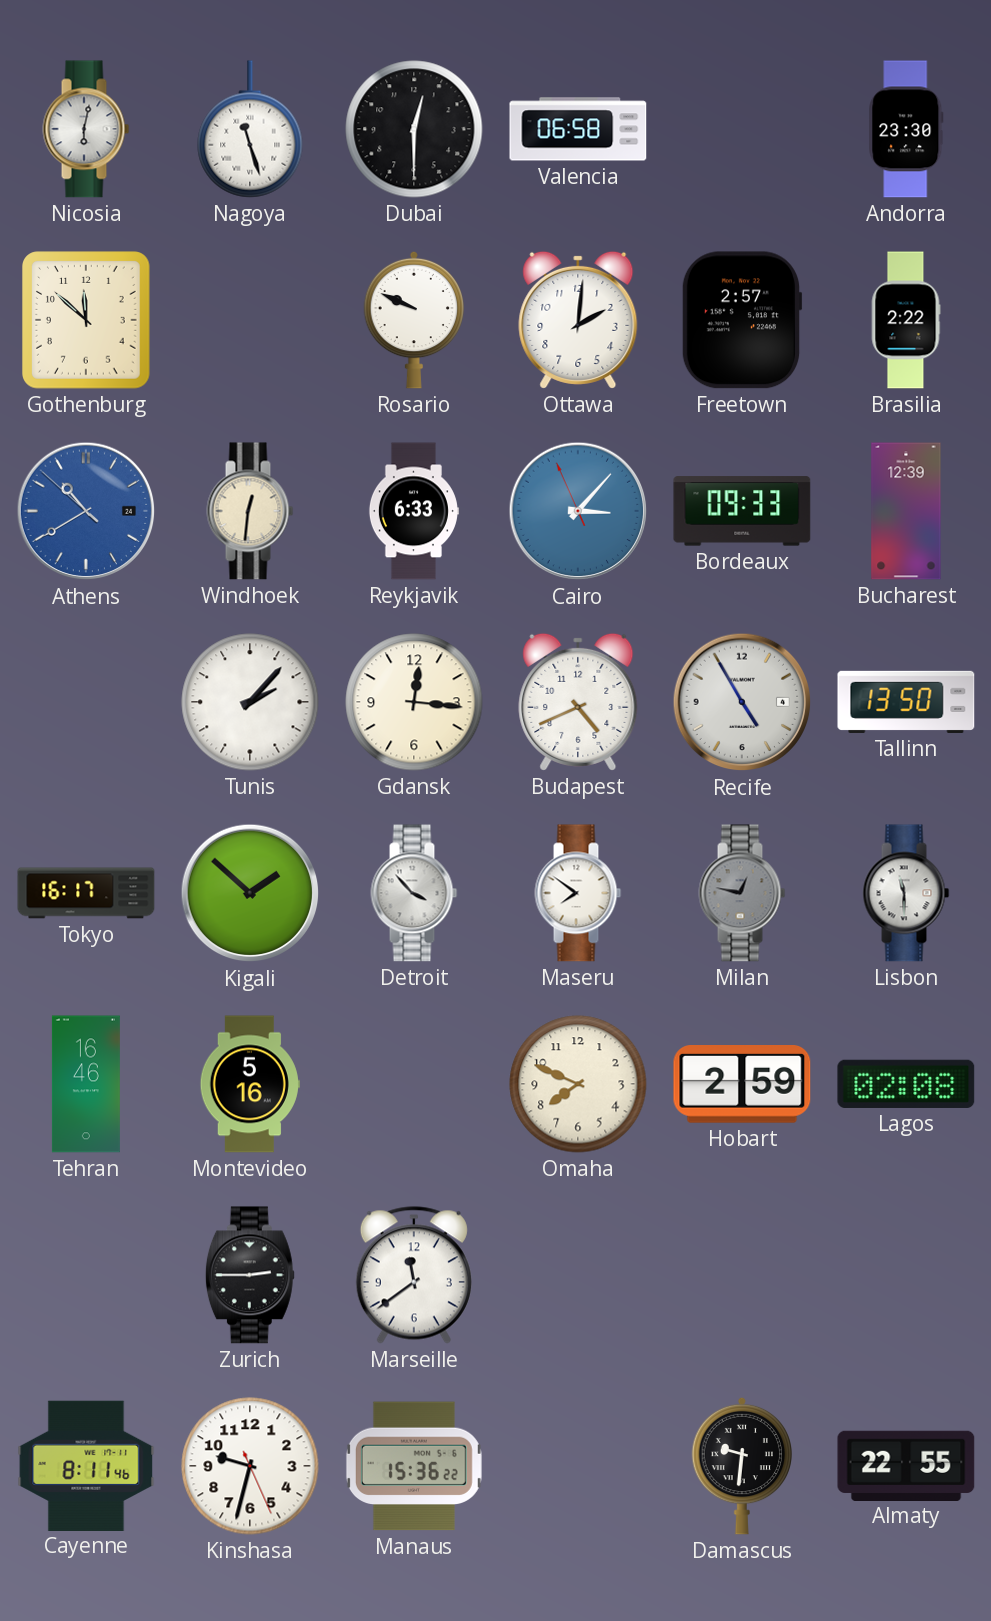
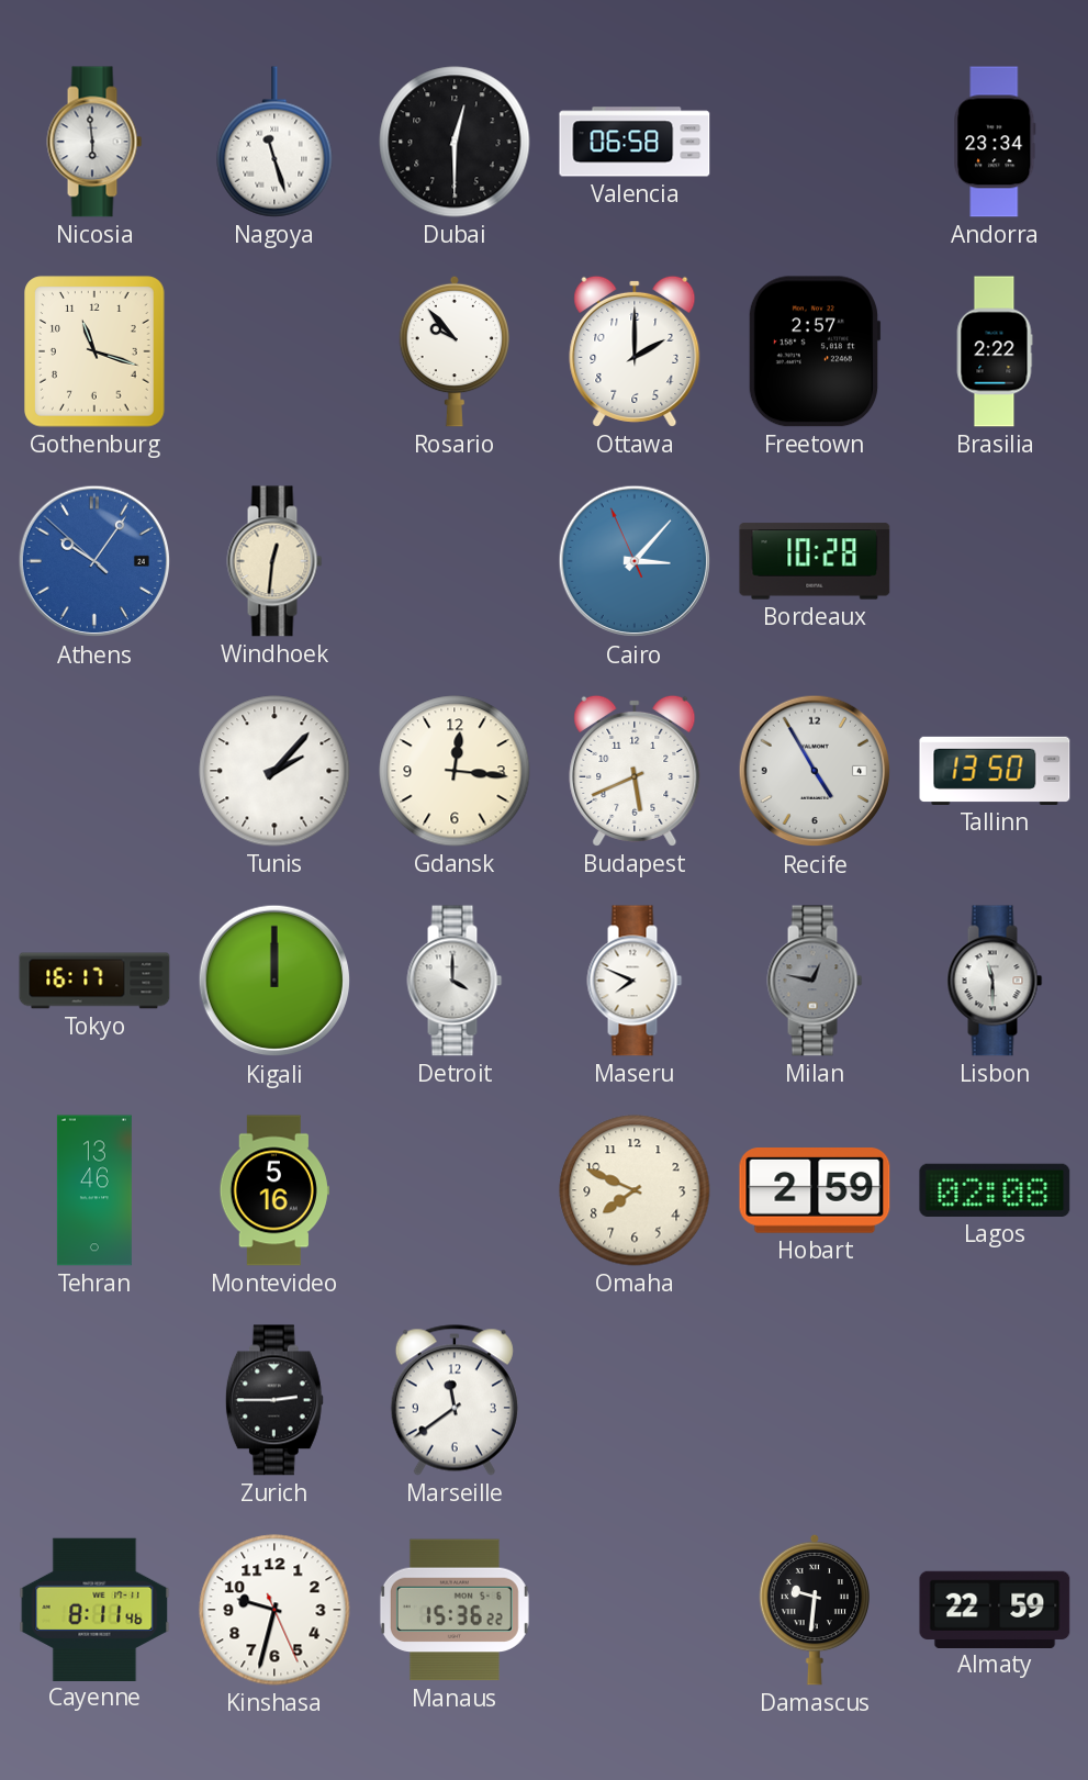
Nicosia: 6:02 -> 5:59
Andorra: 23:30 -> 23:34
Gothenburg: 11:52 -> 11:18
Rosario: 9:49 -> 9:53
Ottawa: 2:01 -> 2:00
Athens: 10:39 -> 10:05
Reykjavik: 6:33 -> none
Bordeaux: 09:33 -> 10:28
Bucharest: 12:39 -> none
Budapest: 4:41 -> 5:41
Kigali: 1:52 -> 12:00
Detroit: 3:53 -> 4:00
Maseru: 7:51 -> 7:49
Tehran: 16:46 -> 13:46
Almaty: 22:55 -> 22:59
